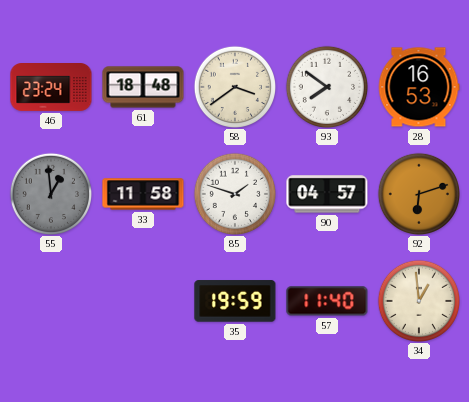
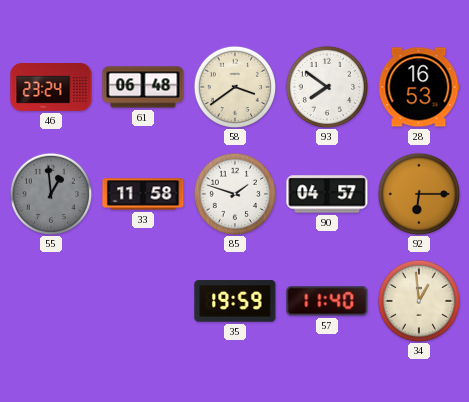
61: 18:48 -> 06:48
92: 6:12 -> 6:15
